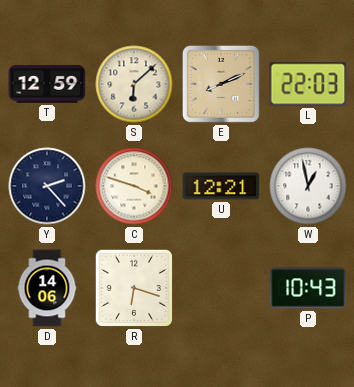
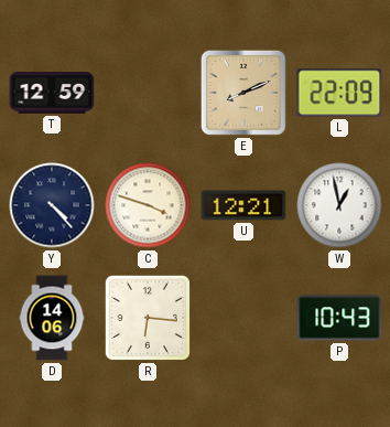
S: 6:08 -> none
L: 22:03 -> 22:09
Y: 2:23 -> 4:23
R: 6:18 -> 6:16
